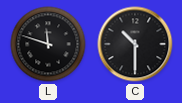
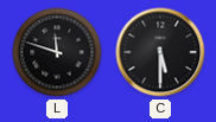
C: 10:30 -> 5:30
